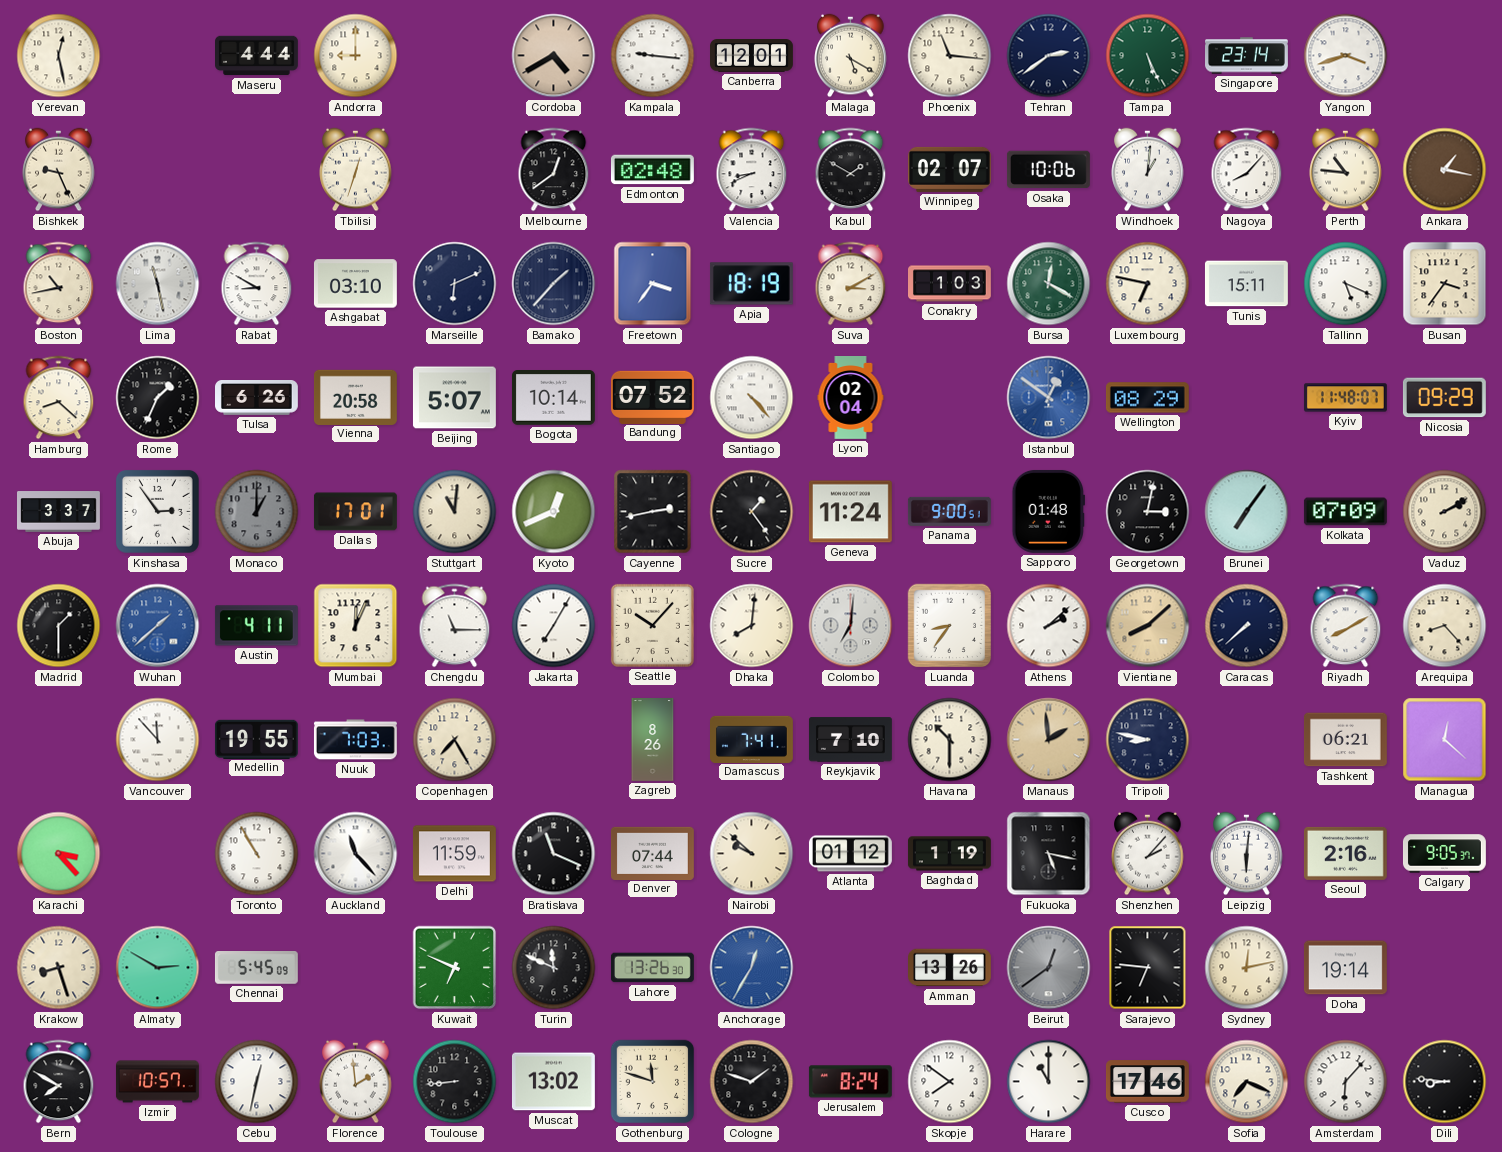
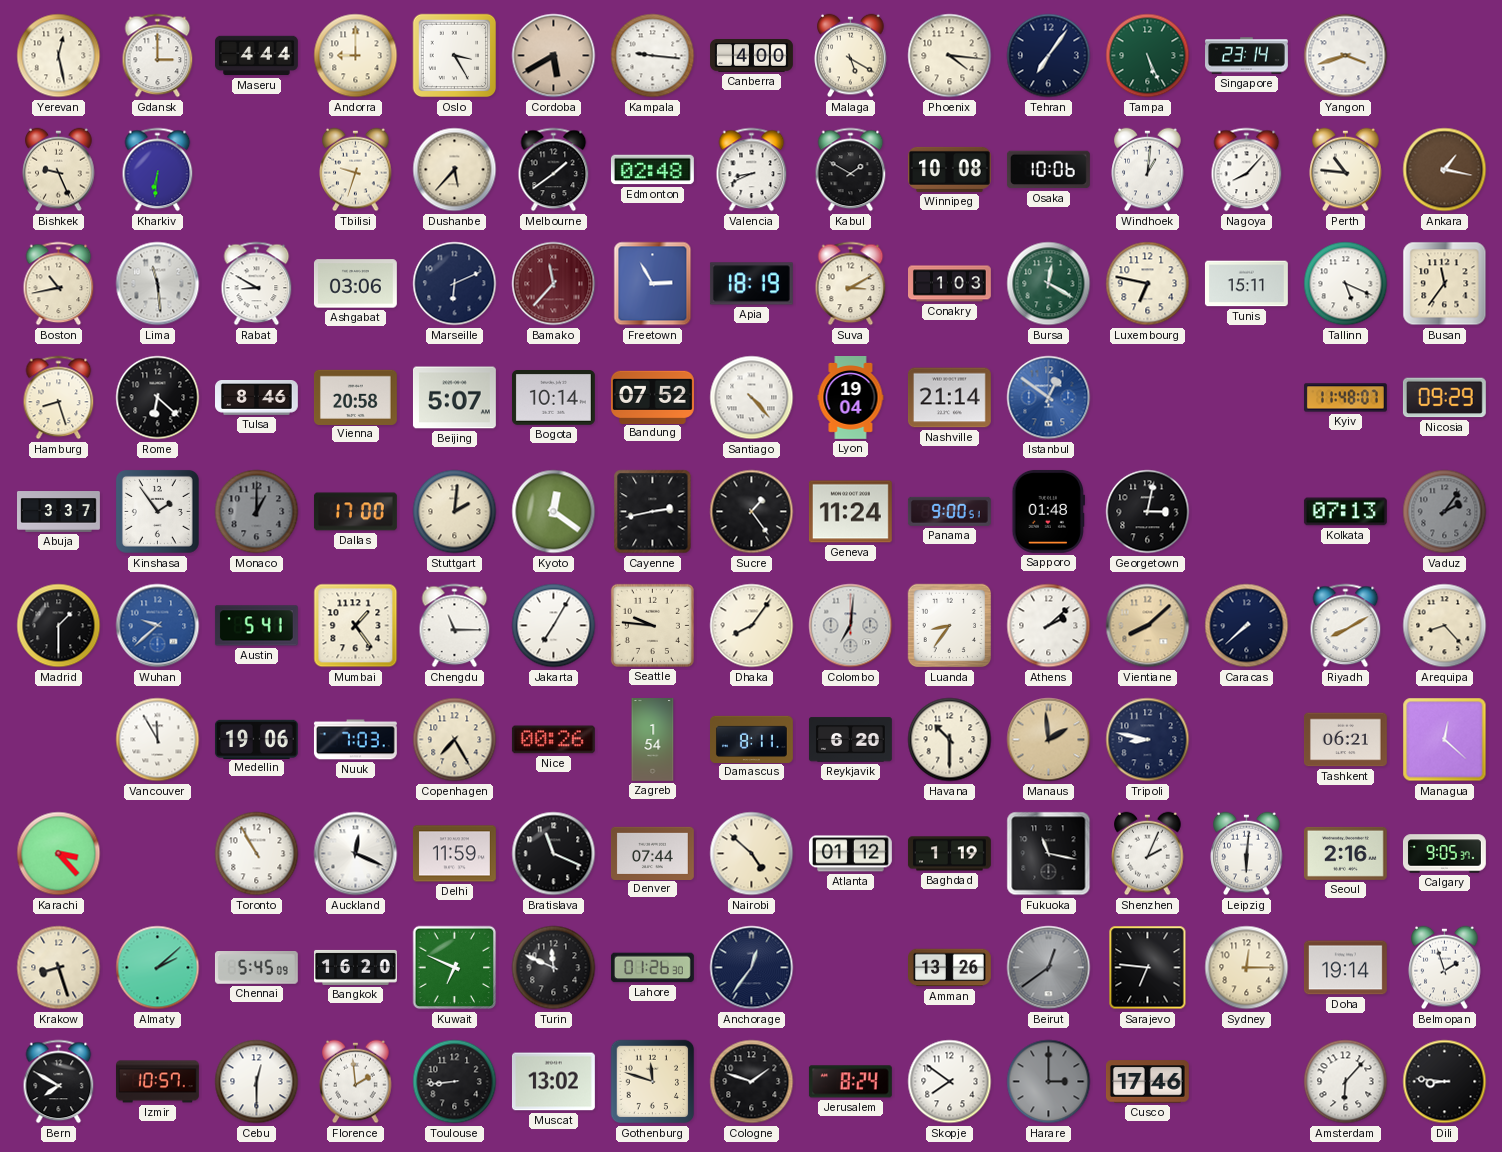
Gdansk: none -> 3:00
Oslo: none -> 3:25
Cordoba: 4:40 -> 5:40
Canberra: 12:01 -> 4:00
Phoenix: 11:16 -> 4:16
Tehran: 2:39 -> 7:06
Kharkiv: none -> 6:31
Tbilisi: 12:33 -> 9:33
Dushanbe: none -> 5:37
Melbourne: 12:39 -> 1:39
Winnipeg: 02:07 -> 10:08
Lima: 11:28 -> 11:29
Ashgabat: 03:10 -> 03:06
Bamako: 1:37 -> 11:37
Bamako dial: navy -> burgundy
Freetown: 3:36 -> 2:55
Busan: 3:36 -> 11:36
Hamburg: 8:22 -> 8:27
Rome: 1:34 -> 6:22
Tulsa: 6:26 -> 8:46
Lyon: 02:04 -> 19:04
Nashville: none -> 21:14
Wellington: 08:29 -> none
Kinshasa: 2:54 -> 1:54
Dallas: 17:01 -> 17:00
Stuttgart: 11:01 -> 2:01
Kyoto: 12:41 -> 12:21
Brunei: 7:06 -> none
Kolkata: 07:09 -> 07:13
Vaduz: 2:10 -> 2:06
Vaduz dial: cream -> grey
Wuhan: 1:38 -> 9:38
Austin: 4:11 -> 5:41
Mumbai: 12:04 -> 1:24
Seattle: 10:07 -> 9:46
Dhaka: 8:01 -> 8:06
Vancouver: 11:53 -> 11:55
Medellin: 19:55 -> 19:06
Nice: none -> 00:26
Zagreb: 8:26 -> 1:54
Damascus: 7:41 -> 8:11
Reykjavik: 7:10 -> 6:20
Auckland: 11:23 -> 12:19
Nairobi: 9:52 -> 4:52
Fukuoka: 5:17 -> 11:17
Shenzhen: 2:07 -> 2:04
Almaty: 2:50 -> 2:08
Bangkok: none -> 16:20
Lahore: 13:26 -> 01:26
Anchorage: 12:35 -> 12:36
Anchorage dial: blue -> navy
Sydney: 12:13 -> 12:15
Belmopan: none -> 1:57
Cebu: 12:32 -> 12:30
Harare: 11:00 -> 3:00
Harare dial: white -> grey
Sofia: 7:19 -> none
